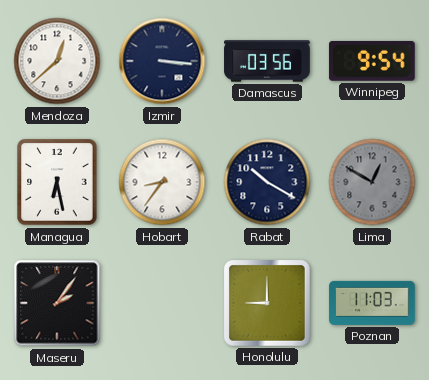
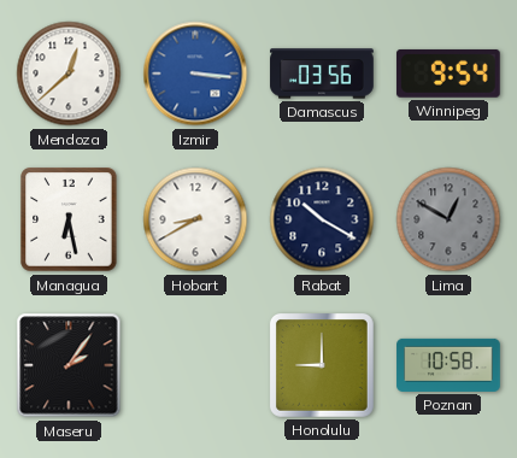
Izmir dial: navy -> blue
Hobart: 8:36 -> 8:40
Poznan: 11:03 -> 10:58
